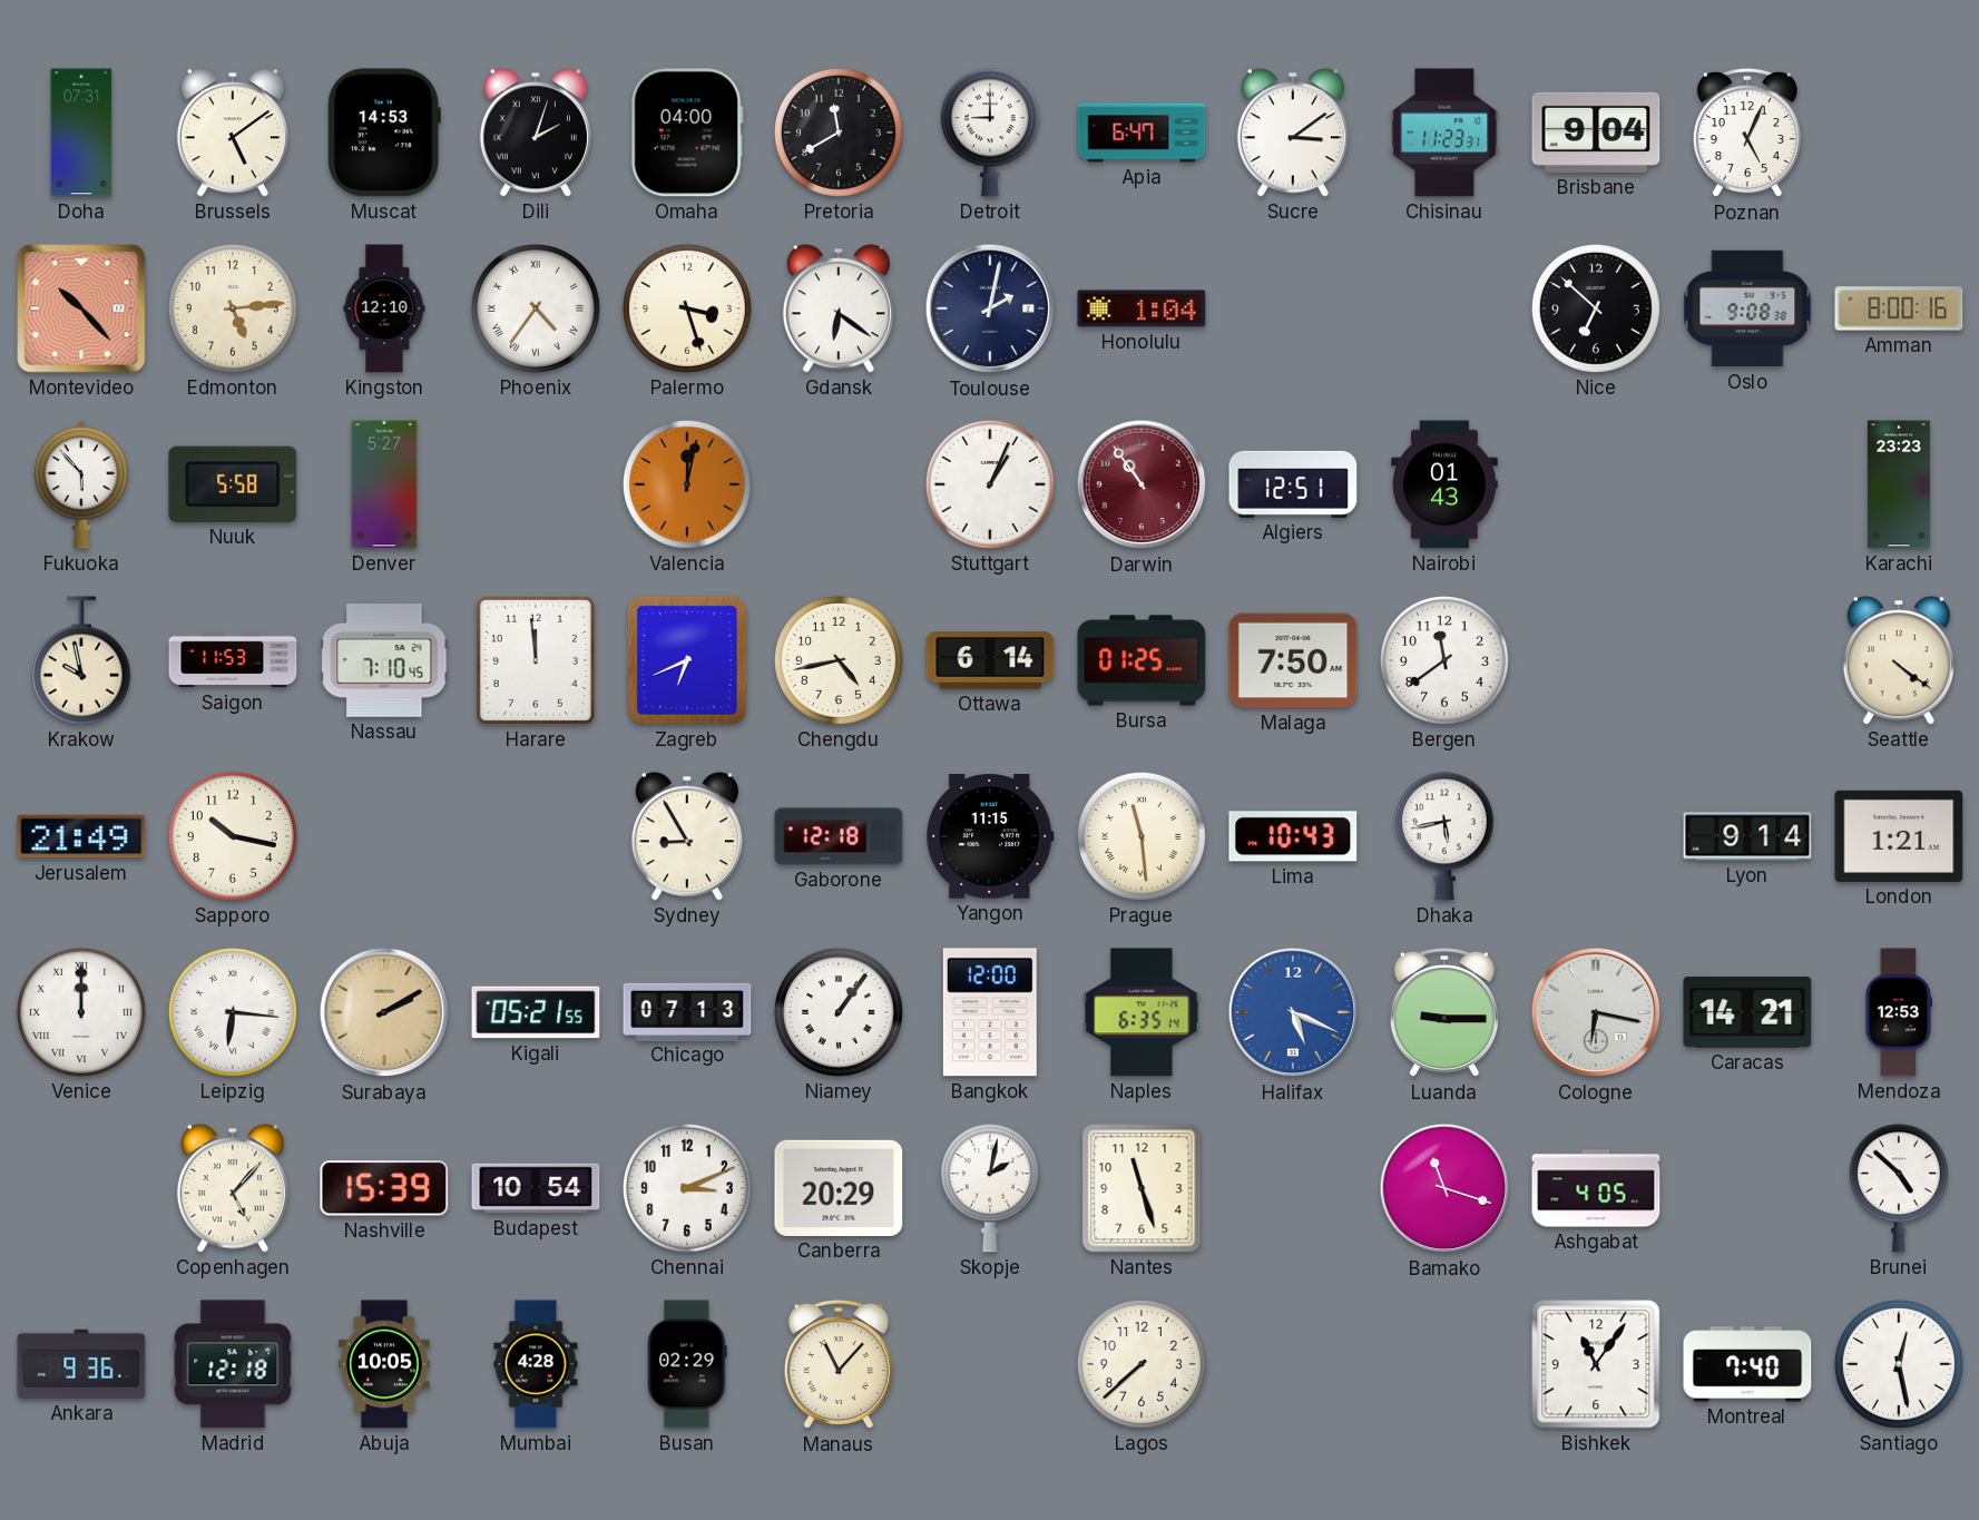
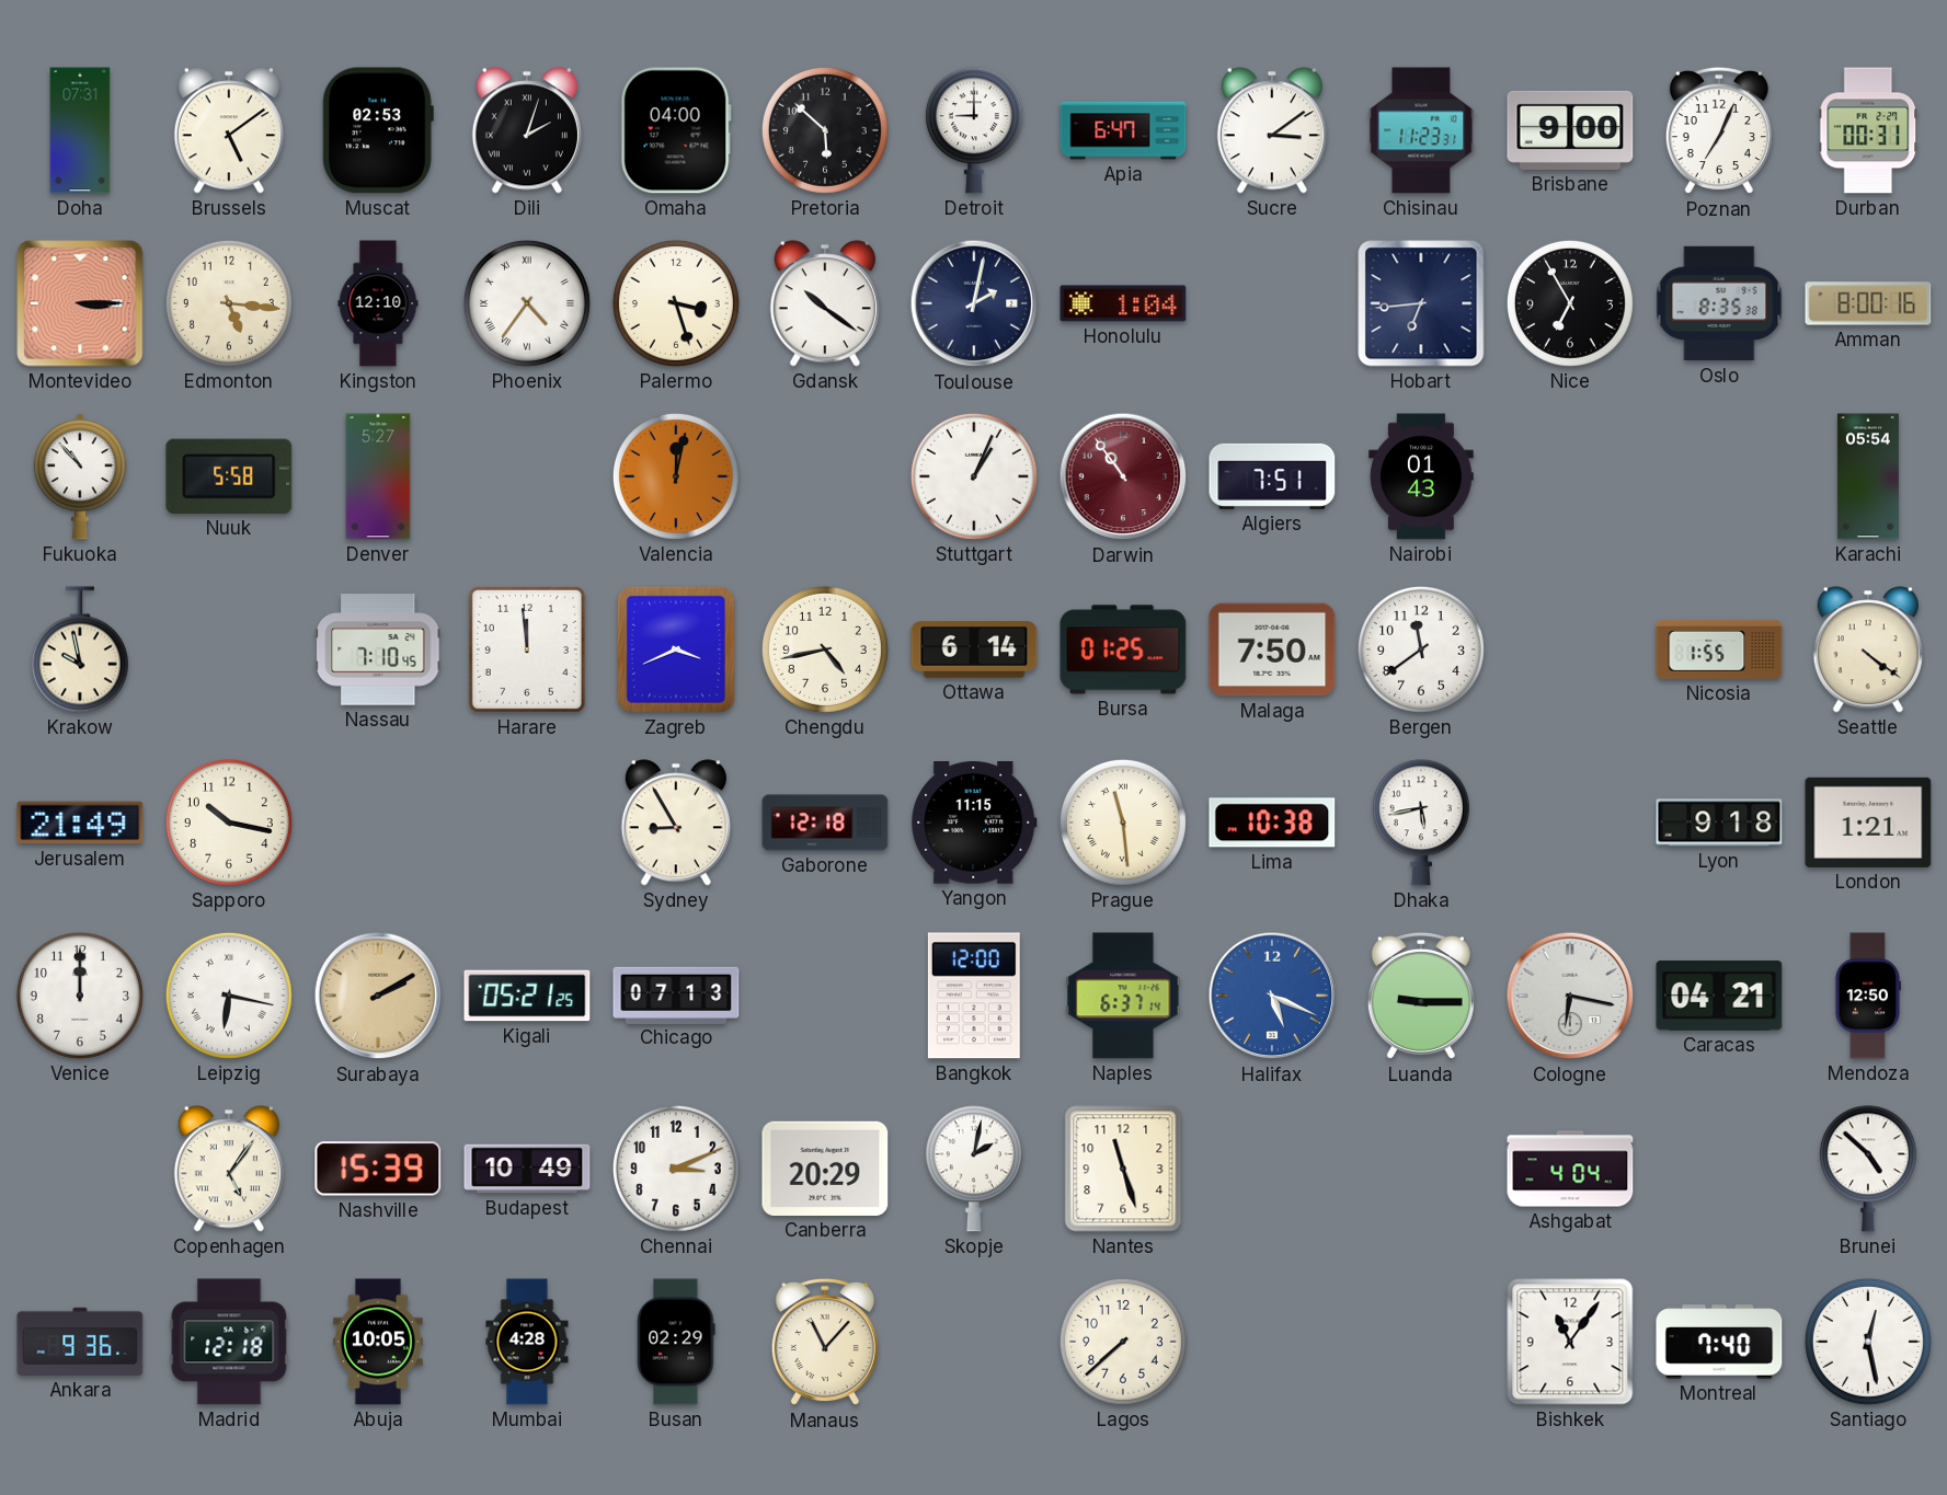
Muscat: 14:53 -> 02:53
Pretoria: 11:40 -> 5:52
Brisbane: 9:04 -> 9:00
Poznan: 5:04 -> 7:04
Durban: none -> 00:31
Montevideo: 10:23 -> 3:15
Edmonton: 5:14 -> 5:16
Gdansk: 6:21 -> 10:21
Hobart: none -> 6:44
Nice: 6:52 -> 6:55
Oslo: 9:08 -> 8:35
Fukuoka: 5:53 -> 10:53
Algiers: 12:51 -> 7:51
Karachi: 23:23 -> 05:54
Saigon: 11:53 -> none
Zagreb: 6:41 -> 3:41
Nicosia: none -> 1:55
Lima: 10:43 -> 10:38
Lyon: 9:14 -> 9:18
Venice numerals: Roman -> Arabic
Leipzig: 6:16 -> 6:17
Kigali: 05:21:55 -> 05:21:25
Niamey: 1:06 -> none
Naples: 6:35 -> 6:37
Caracas: 14:21 -> 04:21
Mendoza: 12:53 -> 12:50
Copenhagen: 5:07 -> 5:06
Budapest: 10:54 -> 10:49
Bamako: 11:18 -> none
Ashgabat: 4:05 -> 4:04
